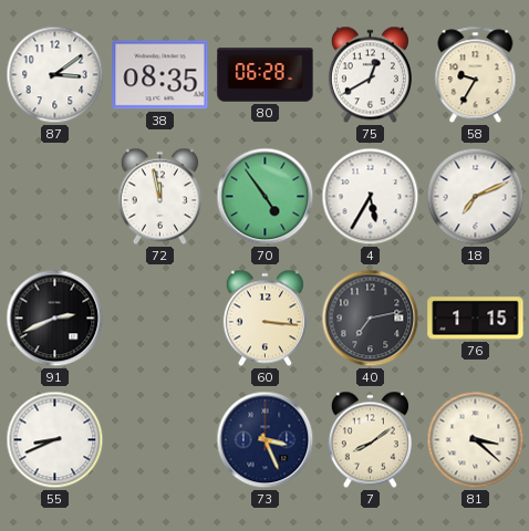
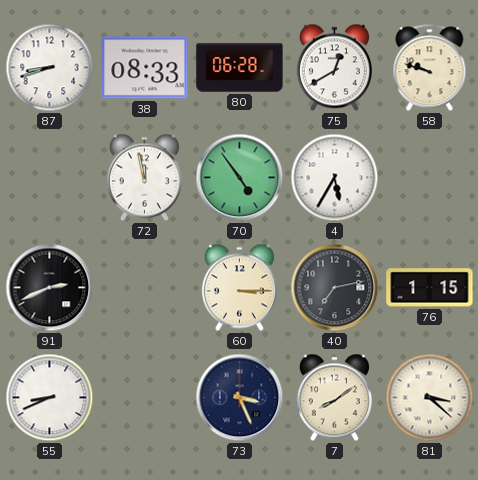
87: 3:09 -> 8:42
38: 08:35 -> 08:33
58: 9:35 -> 9:48
18: 7:11 -> none
60: 3:16 -> 3:15
